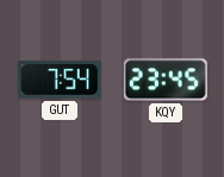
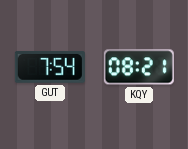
KQY: 23:45 -> 08:21
